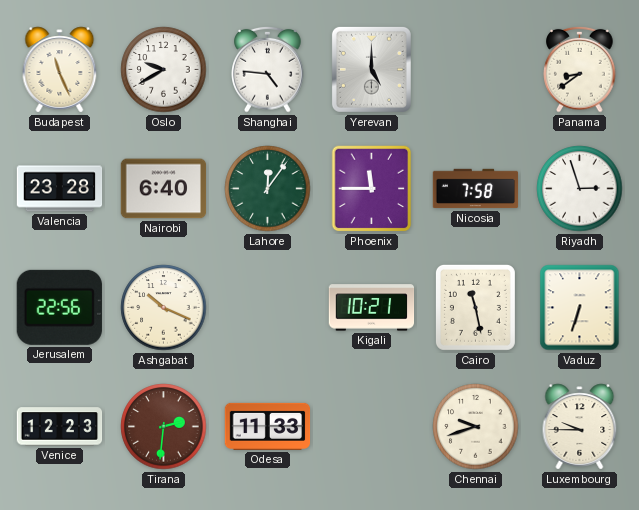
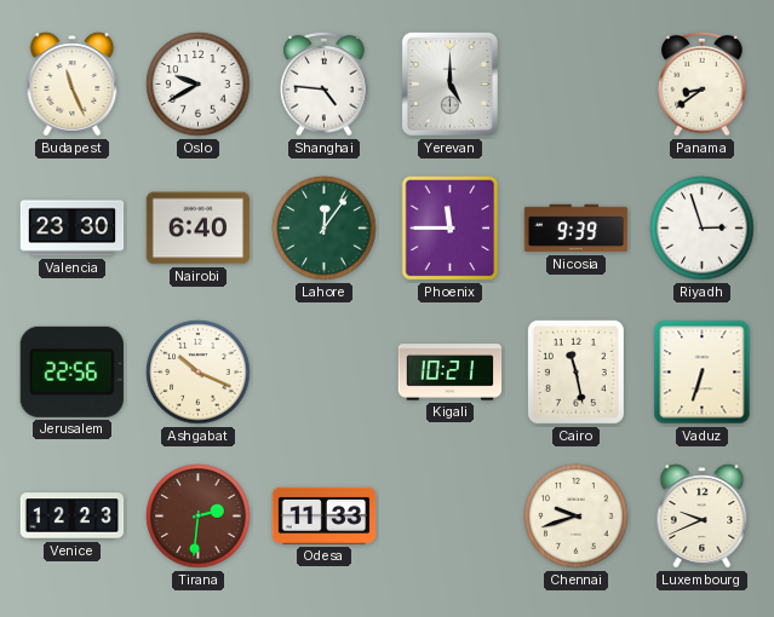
Valencia: 23:28 -> 23:30
Nicosia: 7:58 -> 9:39
Luxembourg: 9:45 -> 9:41
